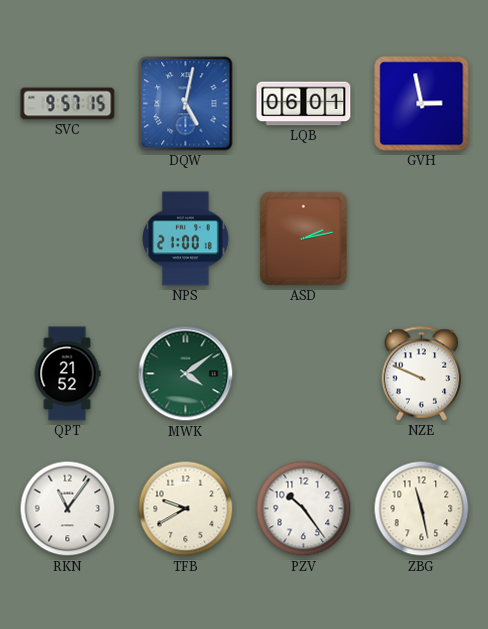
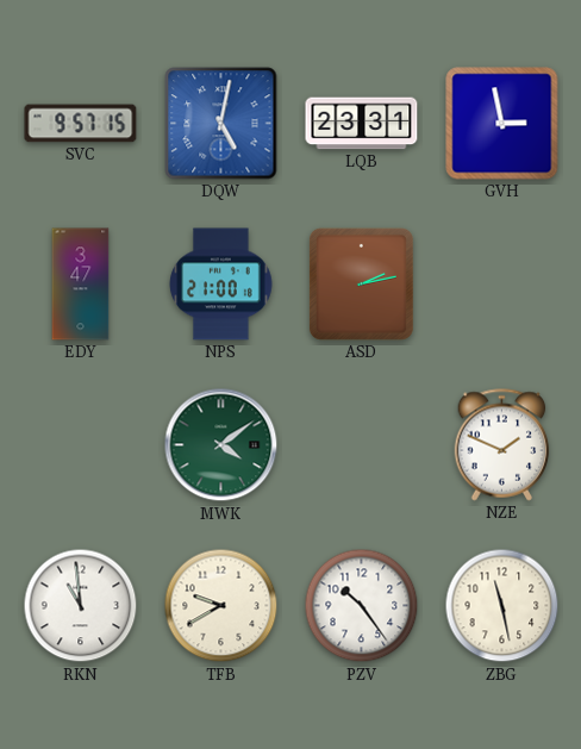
LQB: 06:01 -> 23:31
EDY: none -> 3:47
QPT: 21:52 -> none
NZE: 9:49 -> 1:49
RKN: 11:06 -> 10:59
